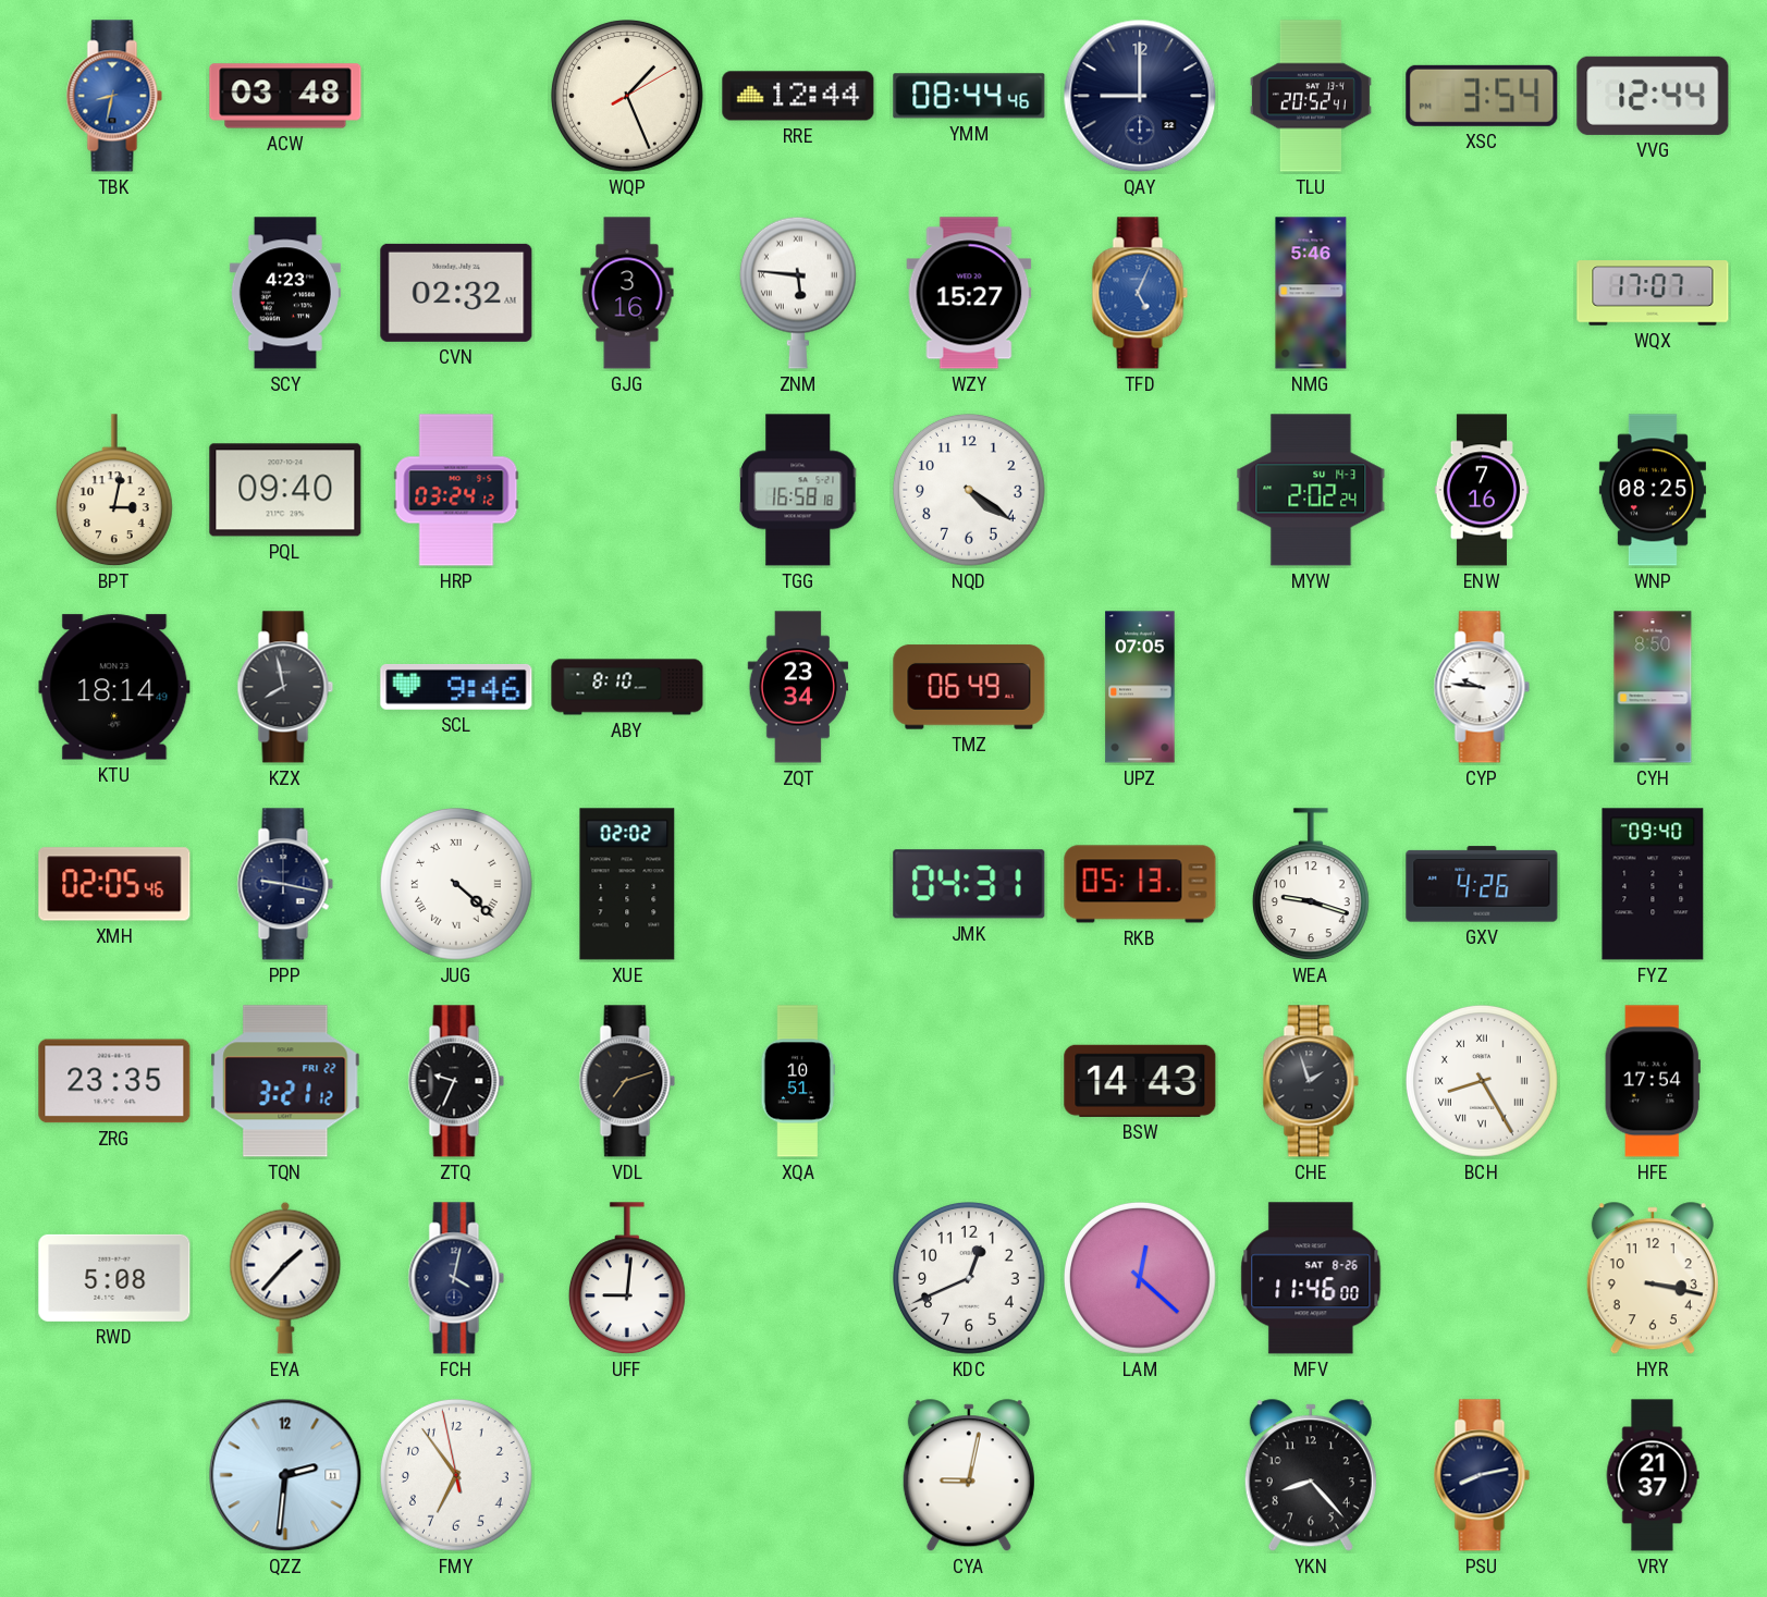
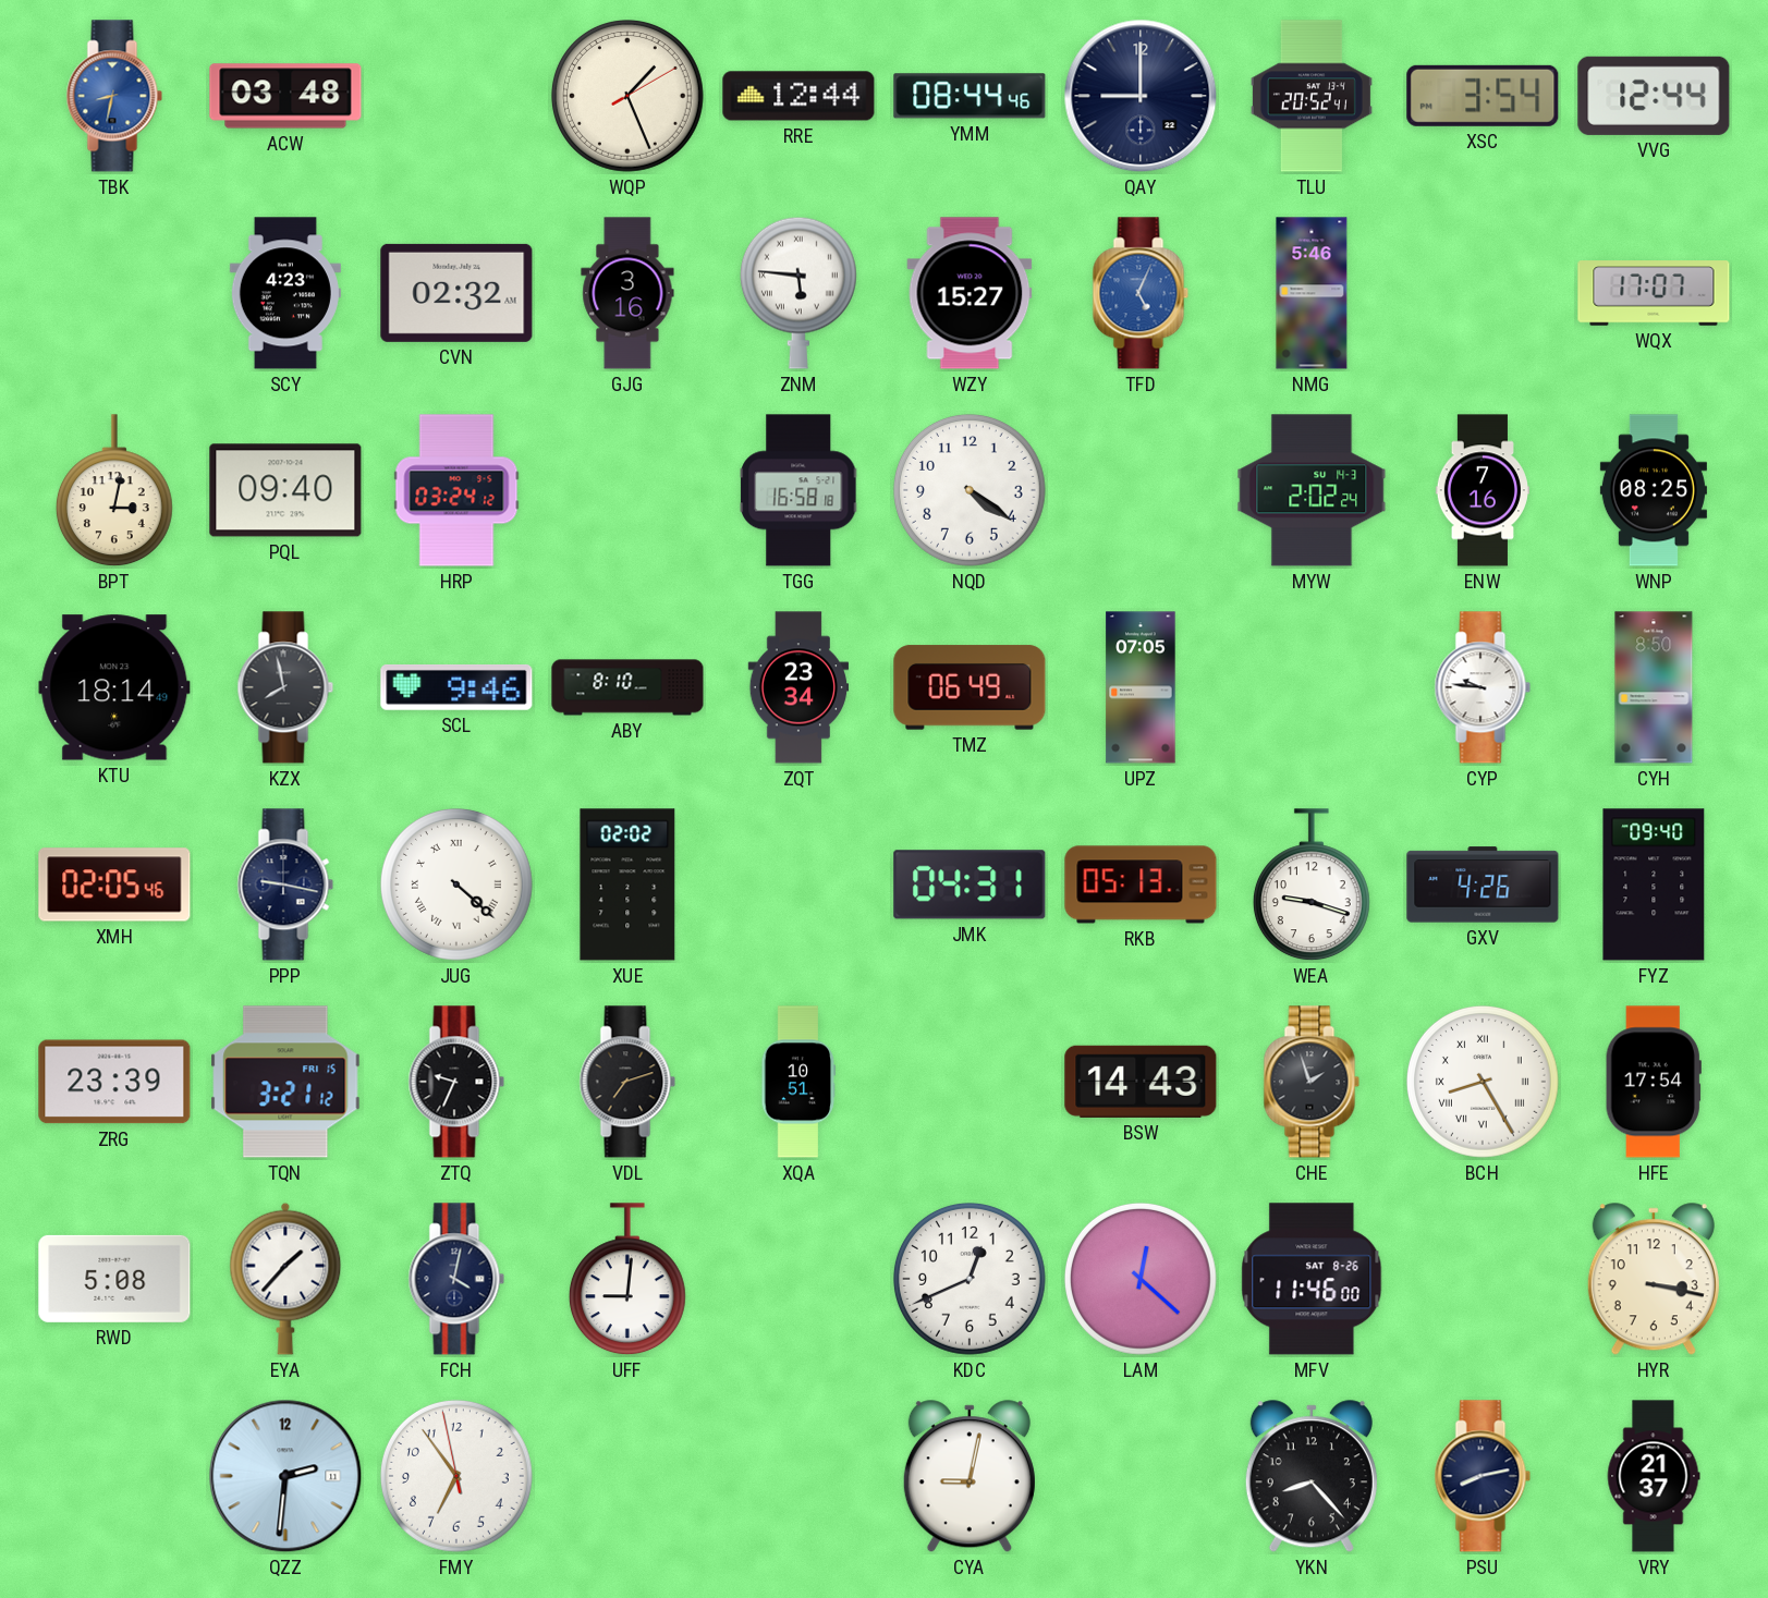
ZRG: 23:35 -> 23:39
TQN date: FRI 22 -> FRI 15
